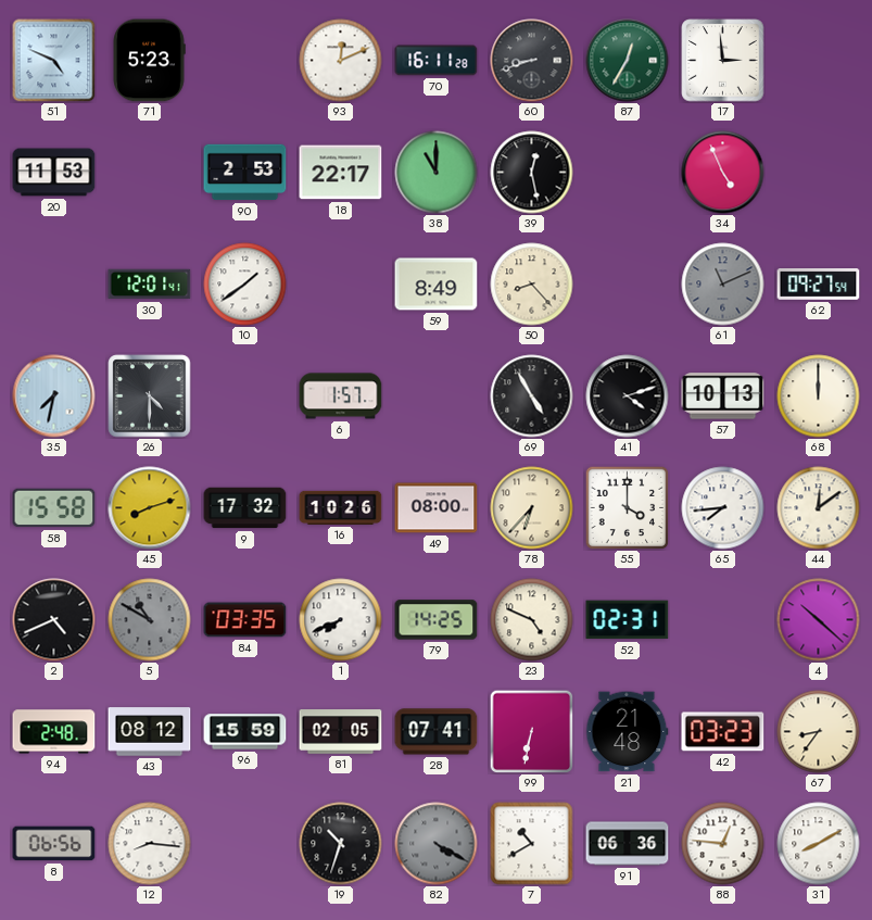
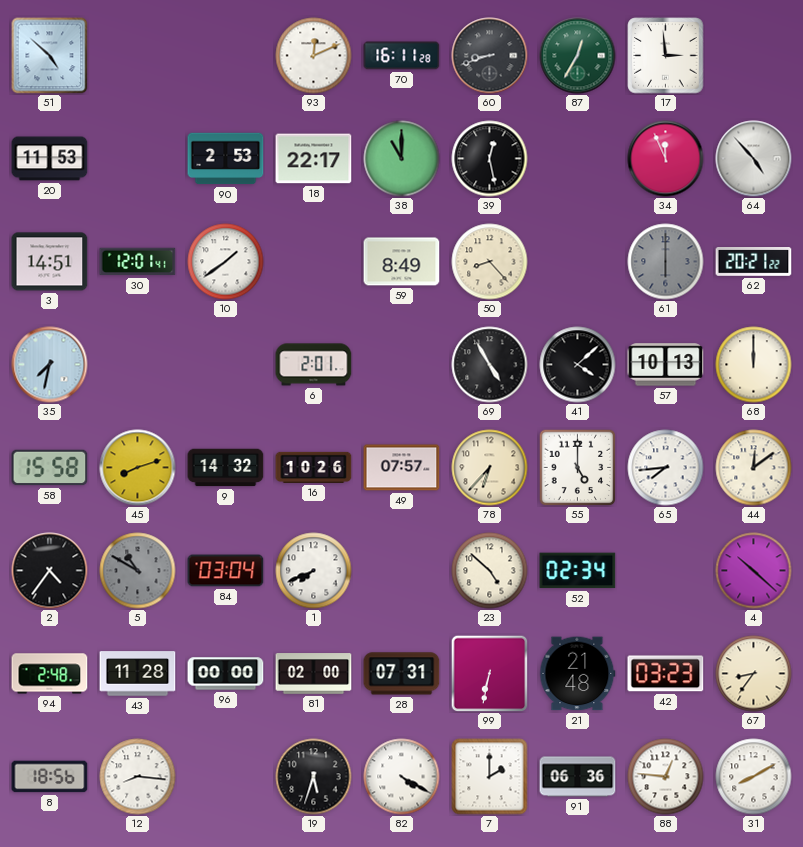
51: 4:49 -> 4:52
71: 5:23 -> none
34: 4:56 -> 11:56
64: none -> 4:53
3: none -> 14:51
61: 11:11 -> 6:00
62: 09:27 -> 20:21
26: 4:30 -> none
6: 1:57 -> 2:01
41: 4:12 -> 4:08
9: 17:32 -> 14:32
49: 08:00 -> 07:57
55: 4:00 -> 5:00
2: 4:41 -> 4:36
84: 03:35 -> 03:04
79: 14:25 -> none
23: 4:49 -> 4:52
52: 02:31 -> 02:34
43: 08:12 -> 11:28
96: 15:59 -> 00:00
81: 02:05 -> 02:00
28: 07:41 -> 07:31
8: 06:56 -> 18:56
19: 10:33 -> 5:33
82 dial: grey -> white
7: 10:40 -> 2:00
